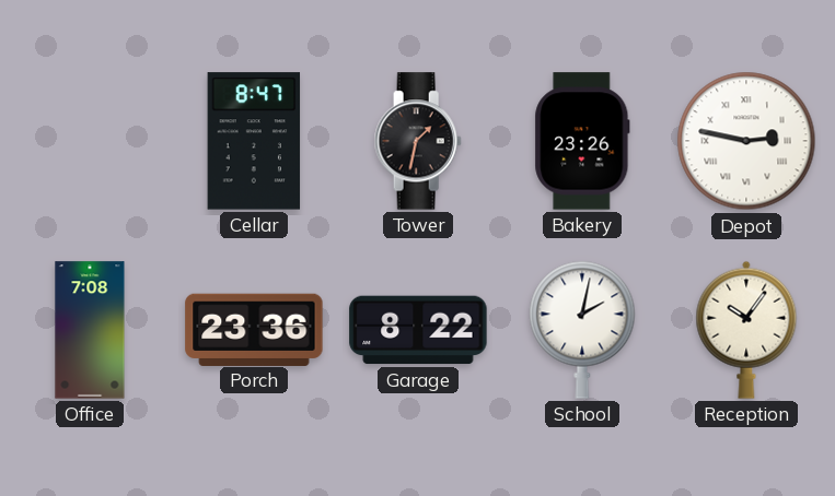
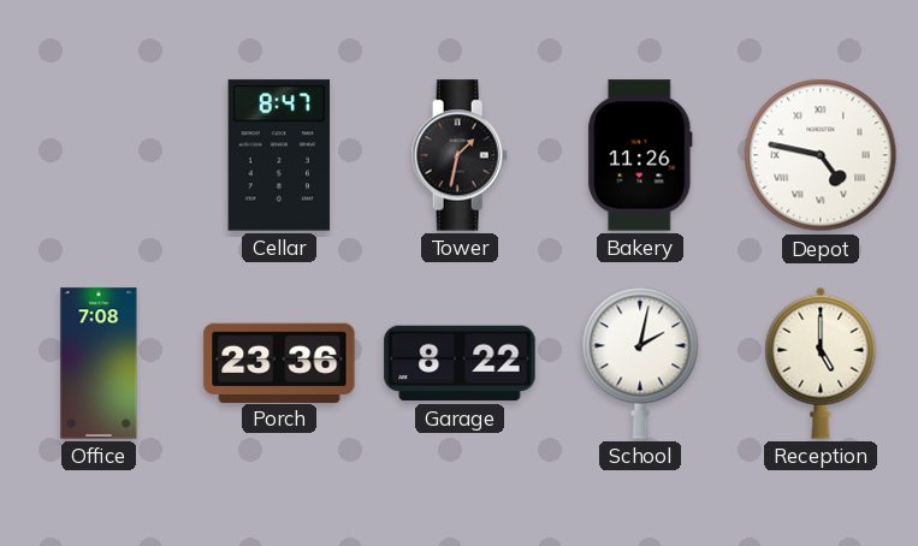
Bakery: 23:26 -> 11:26
Depot: 2:47 -> 4:47
Reception: 10:06 -> 5:00
